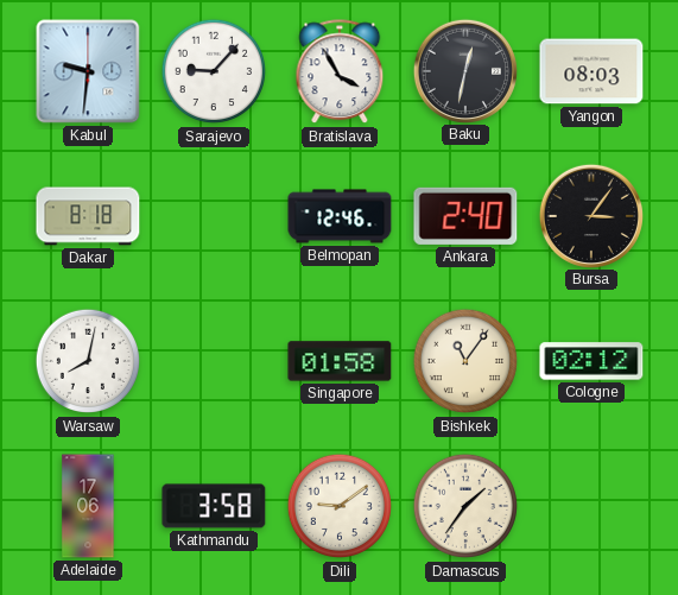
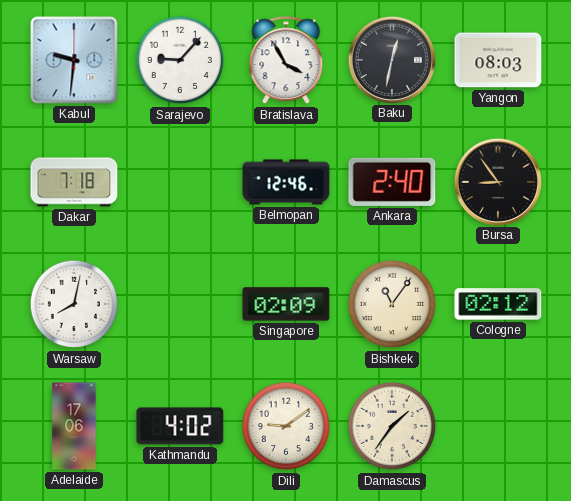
Dakar: 8:18 -> 7:18
Bursa: 3:06 -> 8:54
Singapore: 01:58 -> 02:09
Kathmandu: 3:58 -> 4:02
